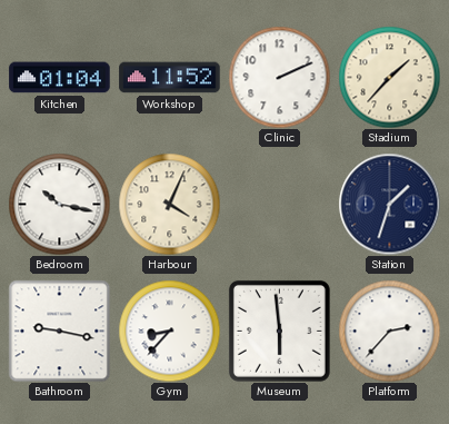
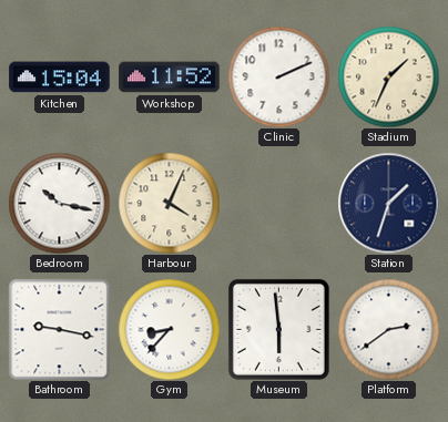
Kitchen: 01:04 -> 15:04
Stadium: 1:37 -> 1:34
Platform: 2:37 -> 2:39
